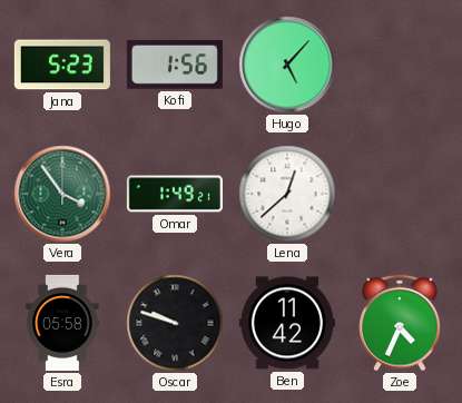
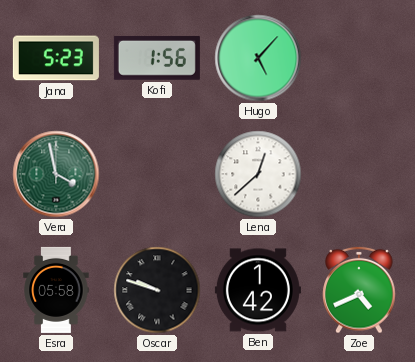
Vera: 3:54 -> 3:58
Omar: 1:49 -> none
Ben: 11:42 -> 1:42
Zoe: 4:34 -> 4:41
